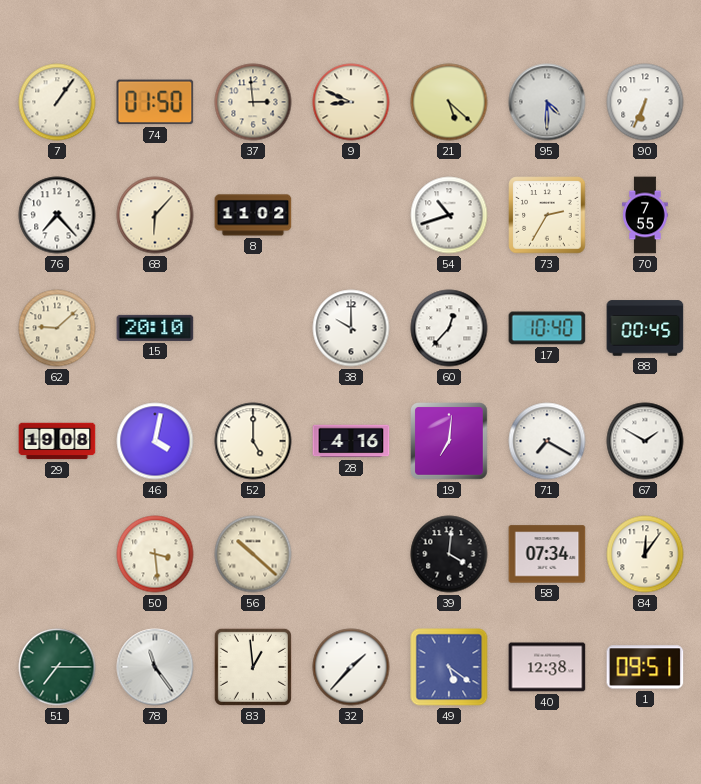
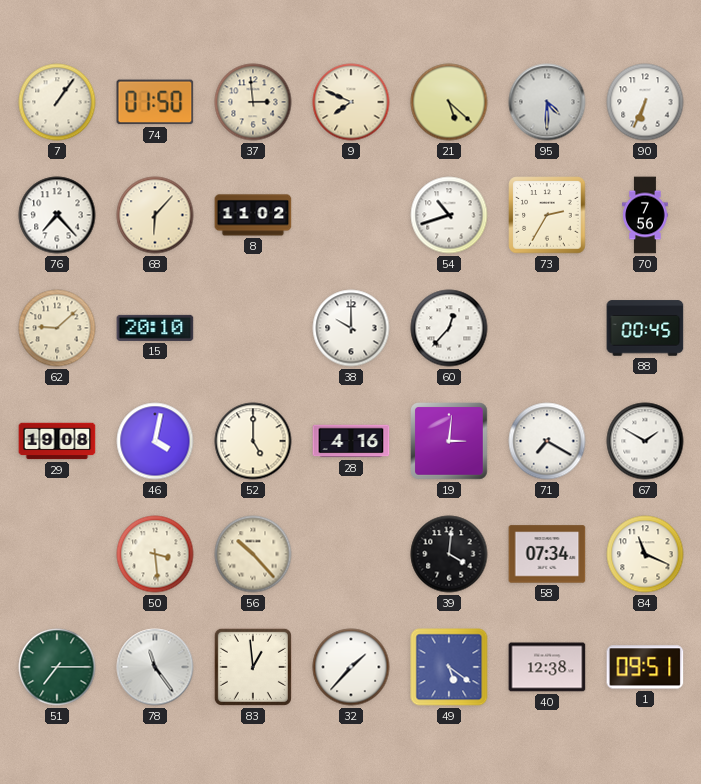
9: 8:49 -> 7:49
70: 7:55 -> 7:56
17: 10:40 -> none
19: 7:01 -> 3:01
56: 10:22 -> 10:23
84: 12:06 -> 11:19
